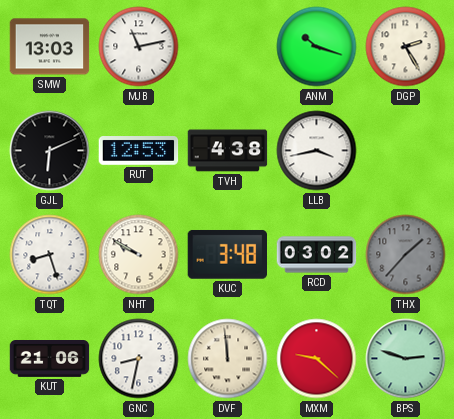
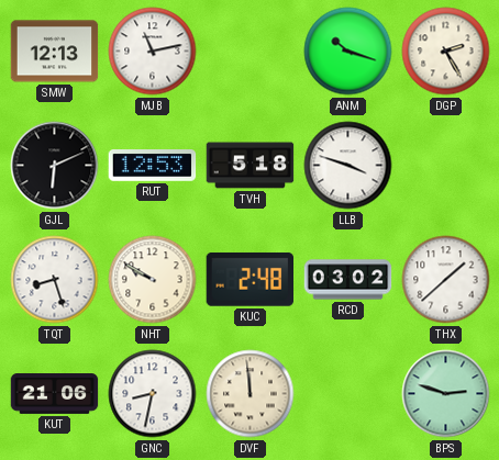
SMW: 13:03 -> 12:13
TVH: 4:38 -> 5:18
LLB: 3:43 -> 3:48
KUC: 3:48 -> 2:48
THX: 1:37 -> 1:38
THX dial: grey -> white
MXM: 9:22 -> none
